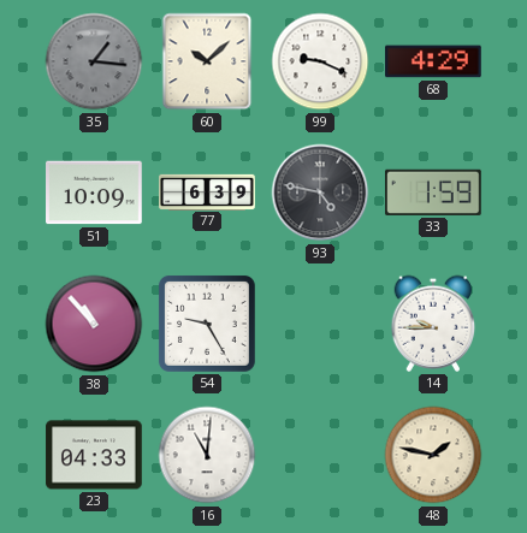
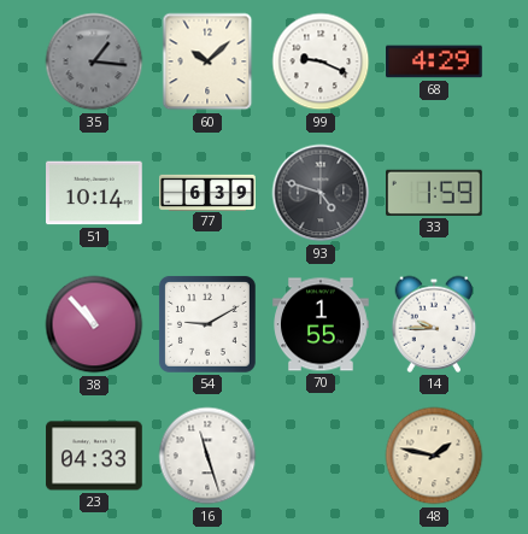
51: 10:09 -> 10:14
93: 4:47 -> 4:48
54: 9:25 -> 9:10
70: none -> 1:55
16: 11:01 -> 11:27
